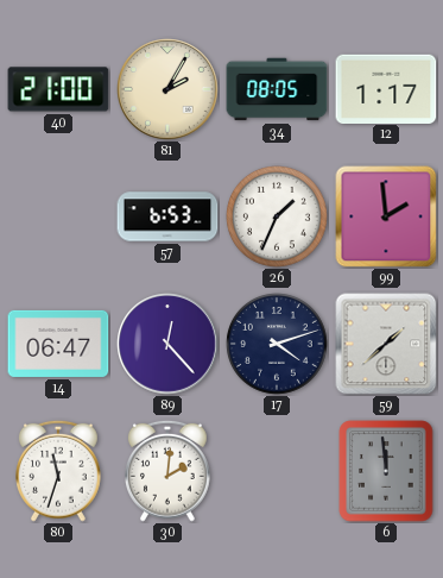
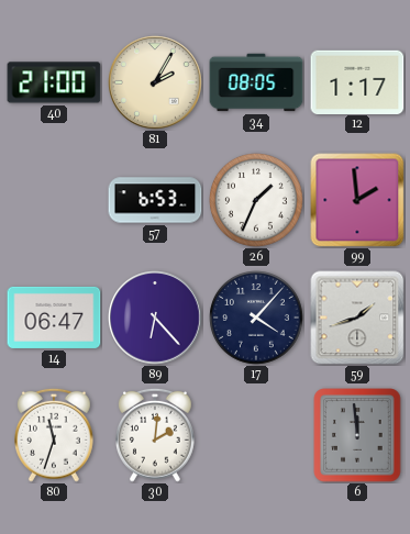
89: 12:23 -> 6:23
17: 4:12 -> 4:07
59: 1:38 -> 1:42
